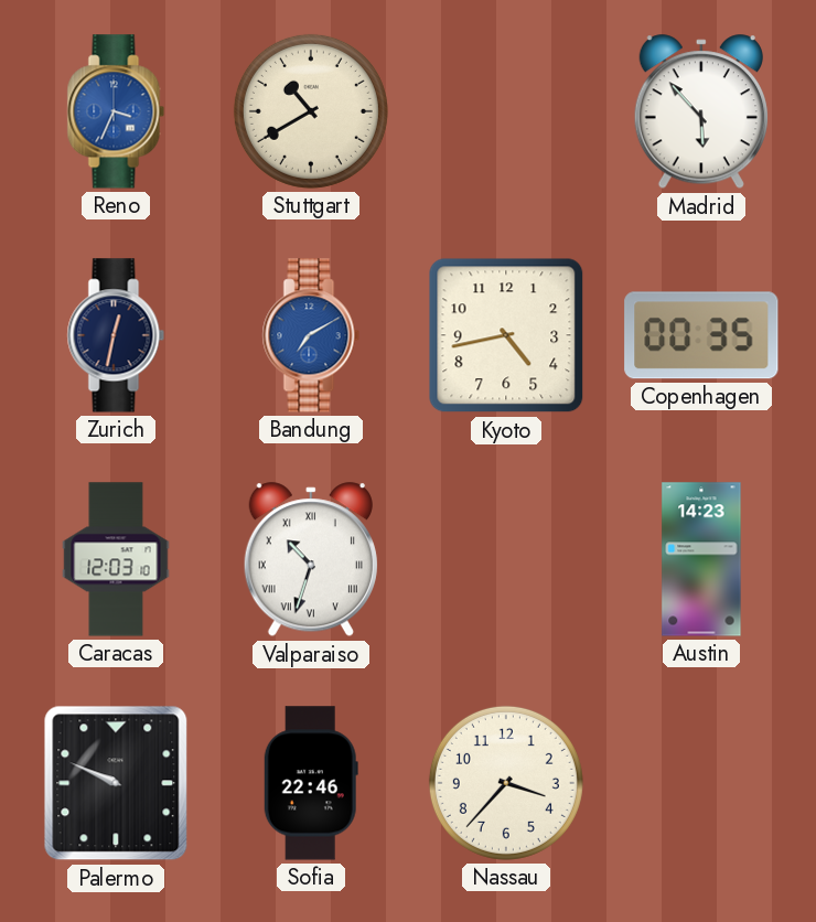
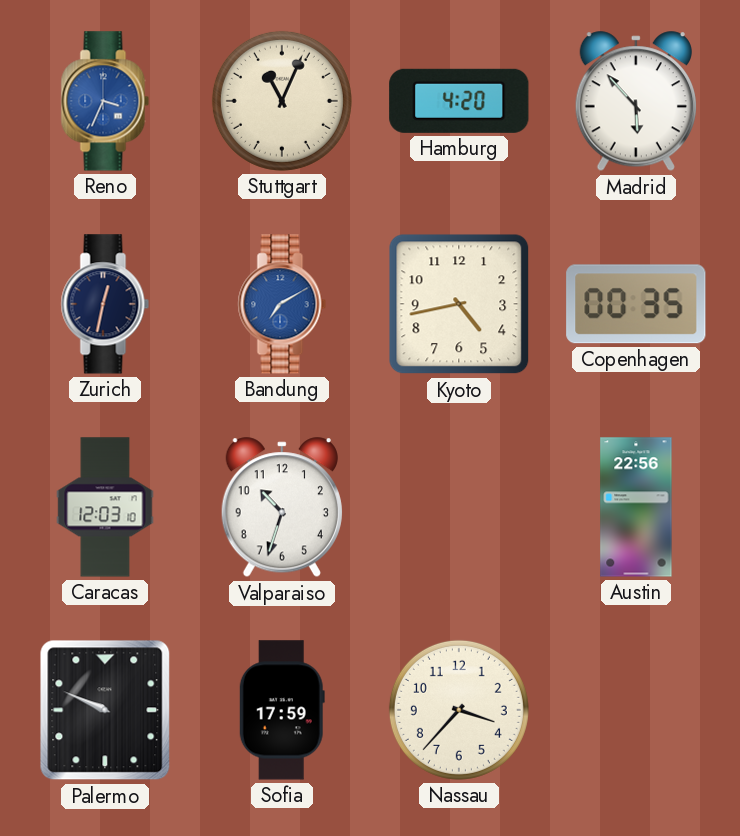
Stuttgart: 10:40 -> 11:04
Hamburg: none -> 4:20
Valparaiso numerals: Roman -> Arabic
Austin: 14:23 -> 22:56
Sofia: 22:46 -> 17:59
